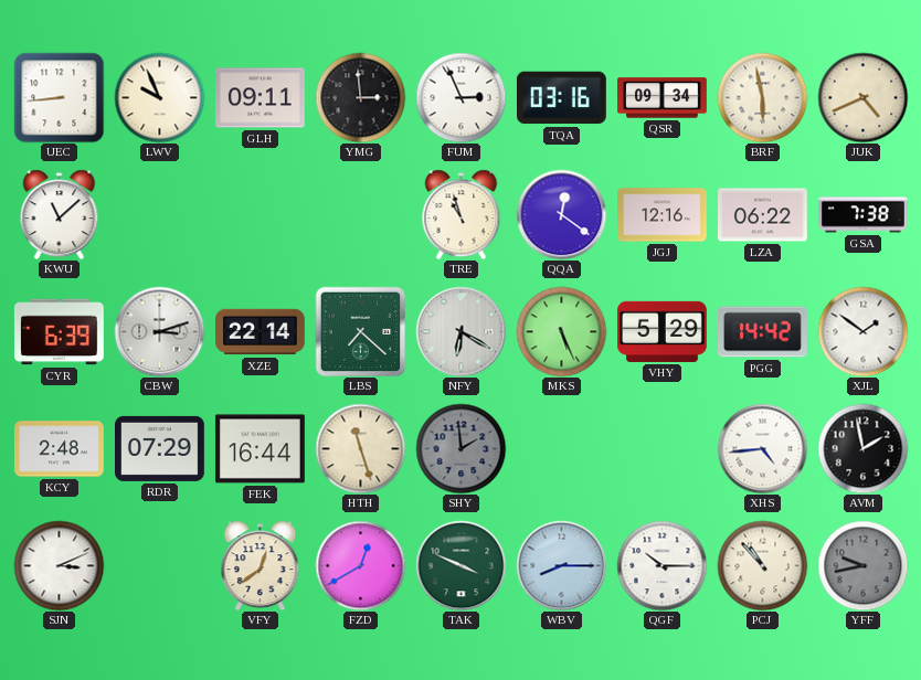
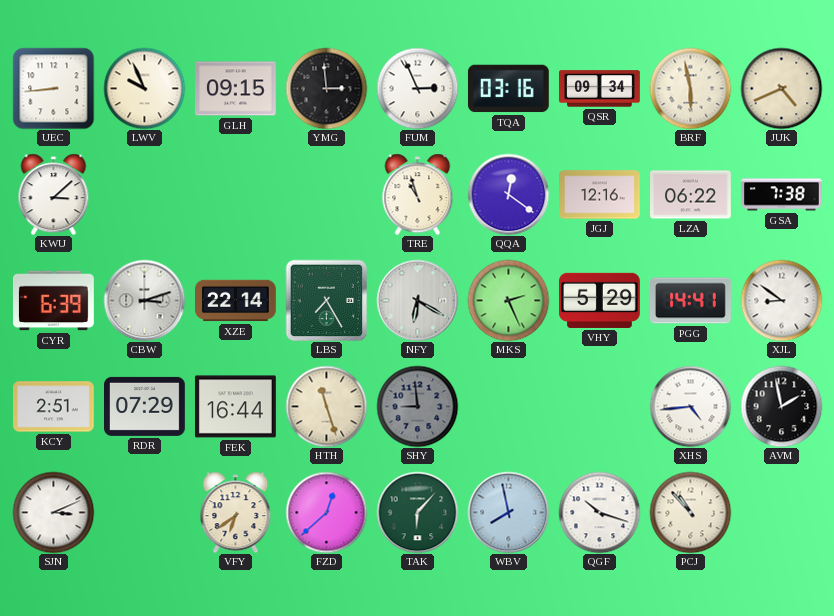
GLH: 09:11 -> 09:15
KWU: 11:08 -> 3:08
LBS: 7:22 -> 7:25
MKS: 5:26 -> 2:26
PGG: 14:42 -> 14:41
XJL: 1:51 -> 8:51
KCY: 2:48 -> 2:51
SHY: 1:59 -> 8:59
VFY: 12:39 -> 6:39
FZD: 12:40 -> 12:38
TAK: 3:49 -> 6:07
WBV: 8:15 -> 7:58
QGF: 10:15 -> 10:18
YFF: 9:43 -> none
